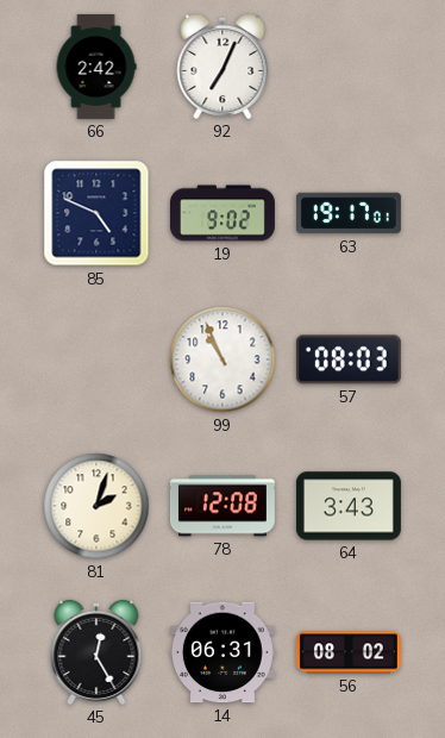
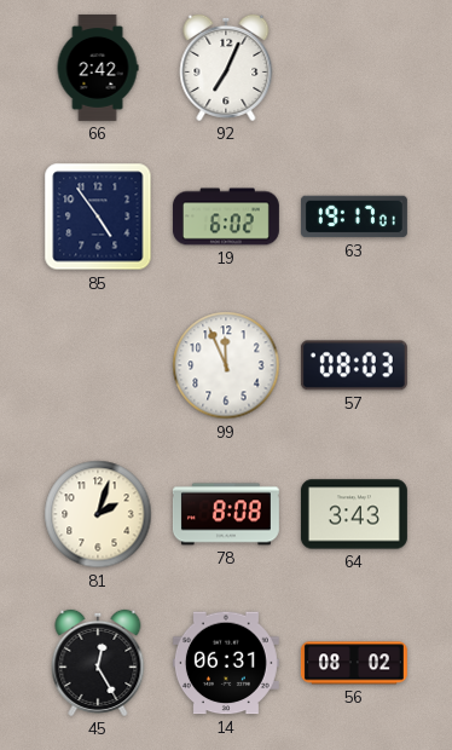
85: 4:49 -> 4:54
19: 9:02 -> 6:02
99: 10:56 -> 11:56
78: 12:08 -> 8:08
